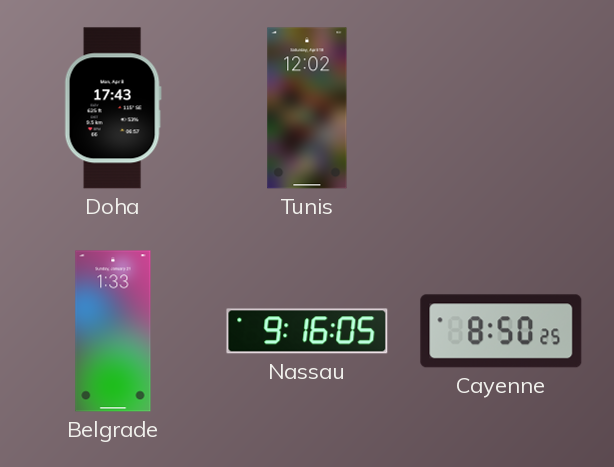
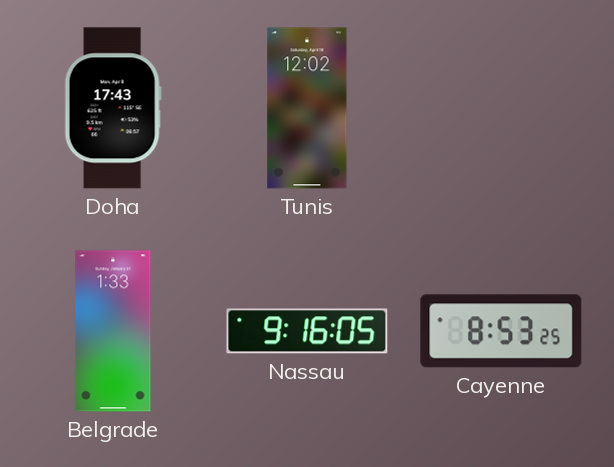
Cayenne: 8:50 -> 8:53
